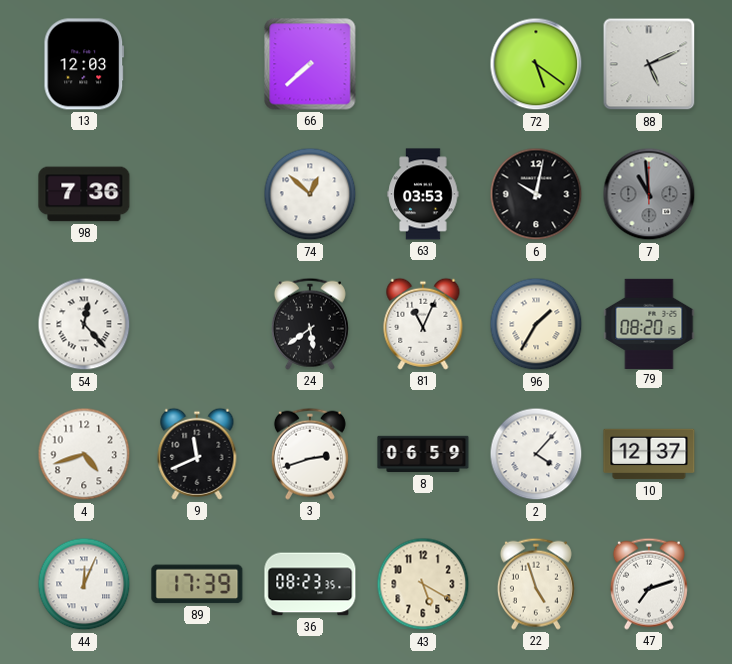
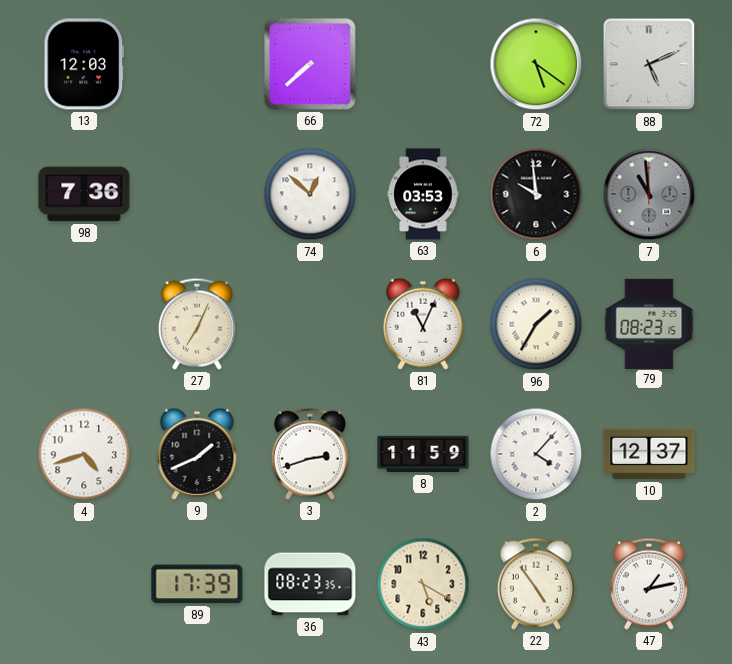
6: 10:02 -> 9:59
54: 12:23 -> none
27: none -> 7:04
24: 5:39 -> none
79: 08:20 -> 08:23
9: 11:41 -> 1:41
8: 06:59 -> 11:59
44: 12:04 -> none
22: 4:57 -> 4:54
47: 7:12 -> 1:13
